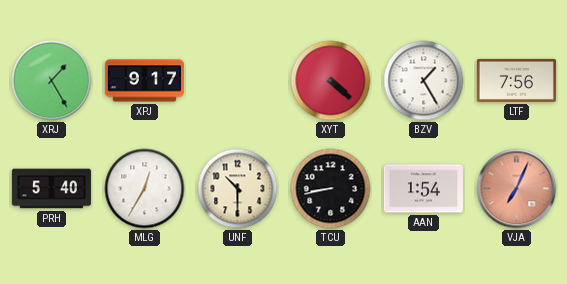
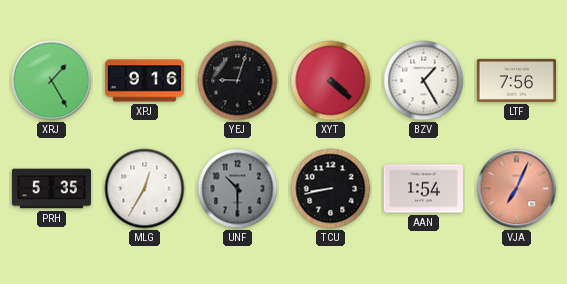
XPJ: 9:17 -> 9:16
YEJ: none -> 9:03
PRH: 5:40 -> 5:35
UNF dial: cream -> grey
